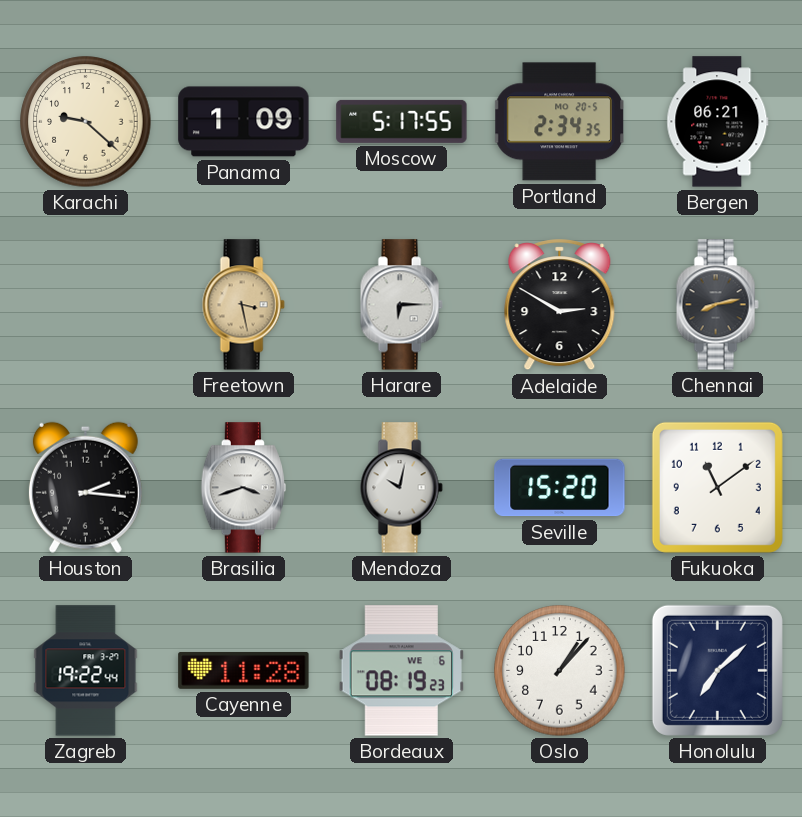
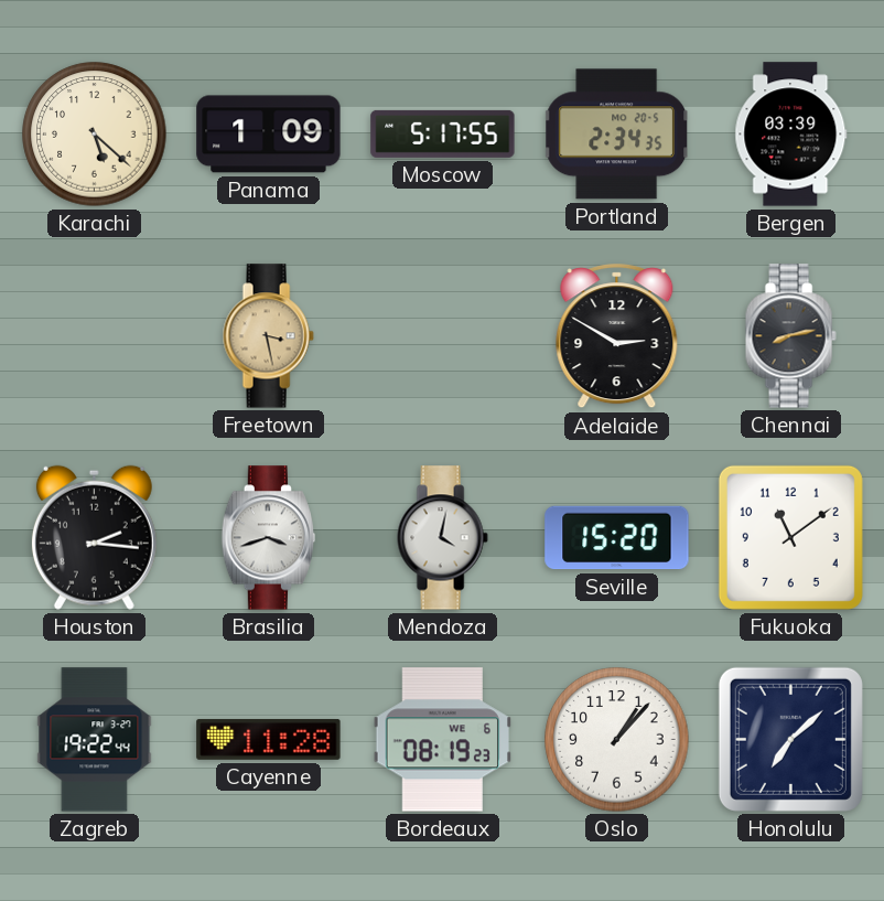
Karachi: 9:22 -> 5:22
Bergen: 06:21 -> 03:39
Harare: 6:15 -> none
Mendoza: 10:02 -> 4:02
